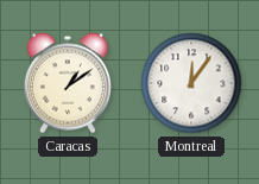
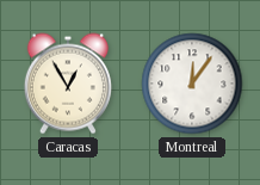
Caracas: 1:09 -> 12:55
